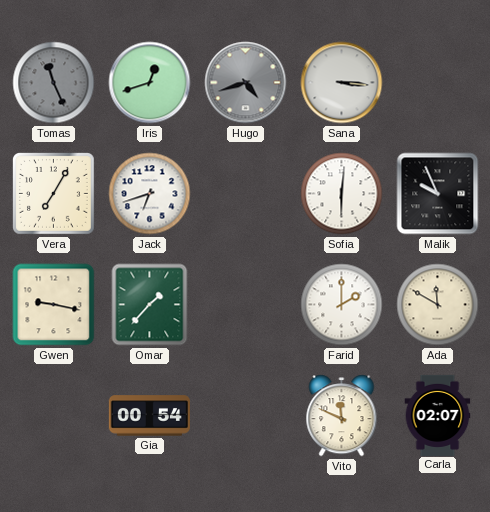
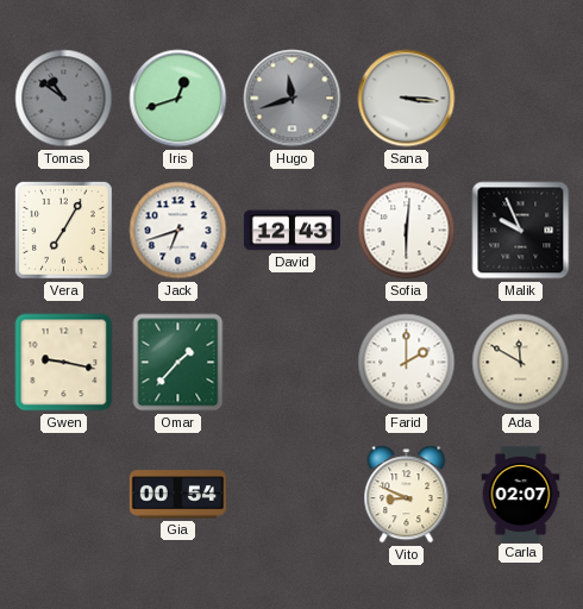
Tomas: 11:26 -> 10:51
Hugo: 4:42 -> 11:42
David: none -> 12:43
Vito: 11:49 -> 8:49
